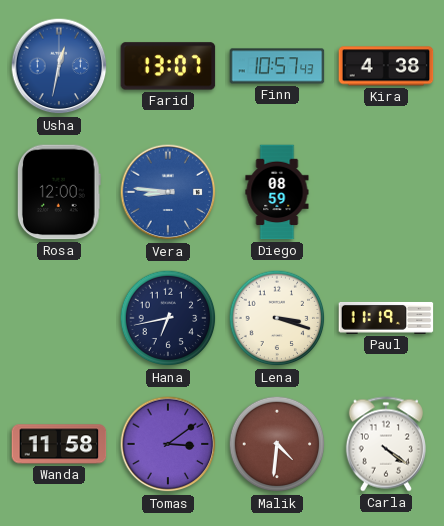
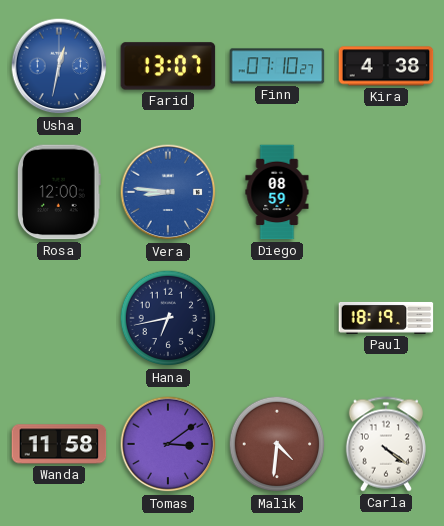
Finn: 10:57 -> 07:10
Lena: 3:18 -> none
Paul: 11:19 -> 18:19
